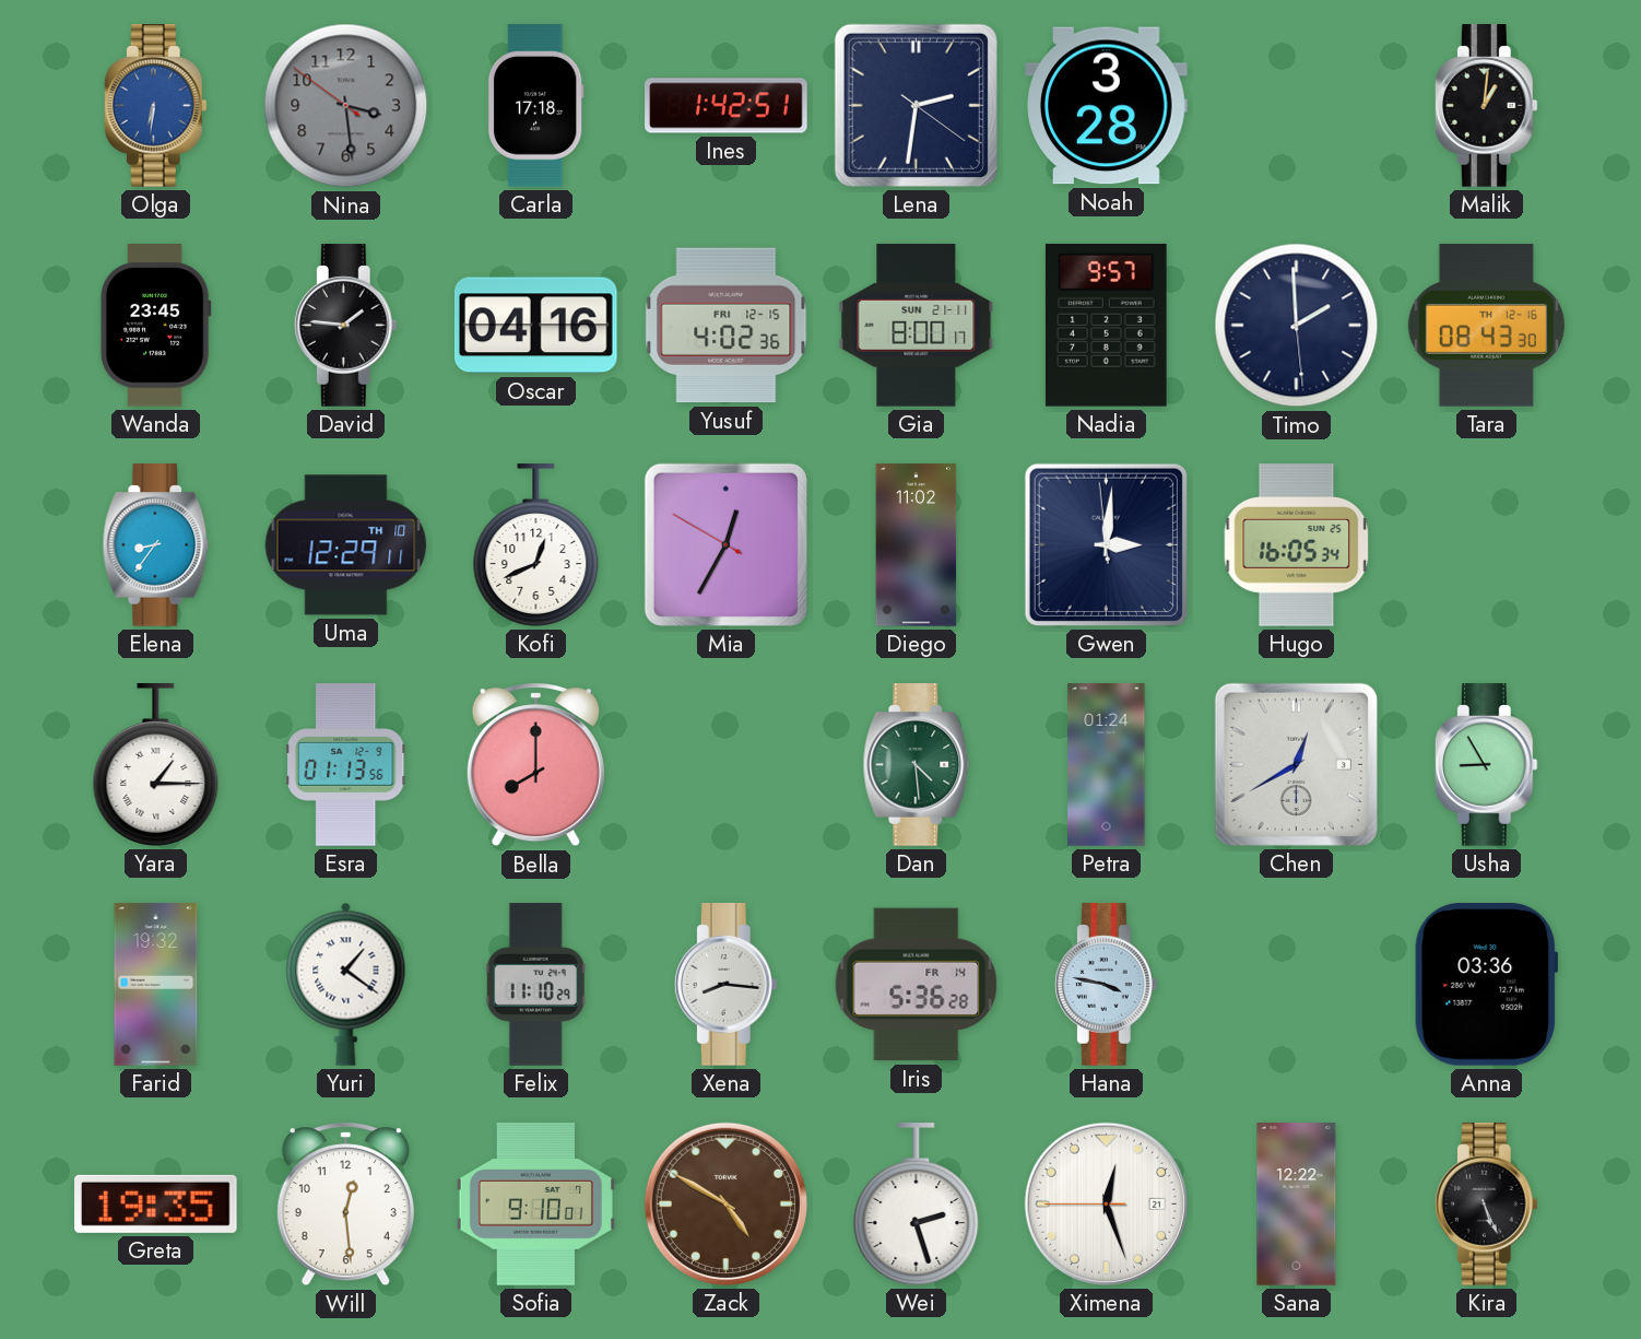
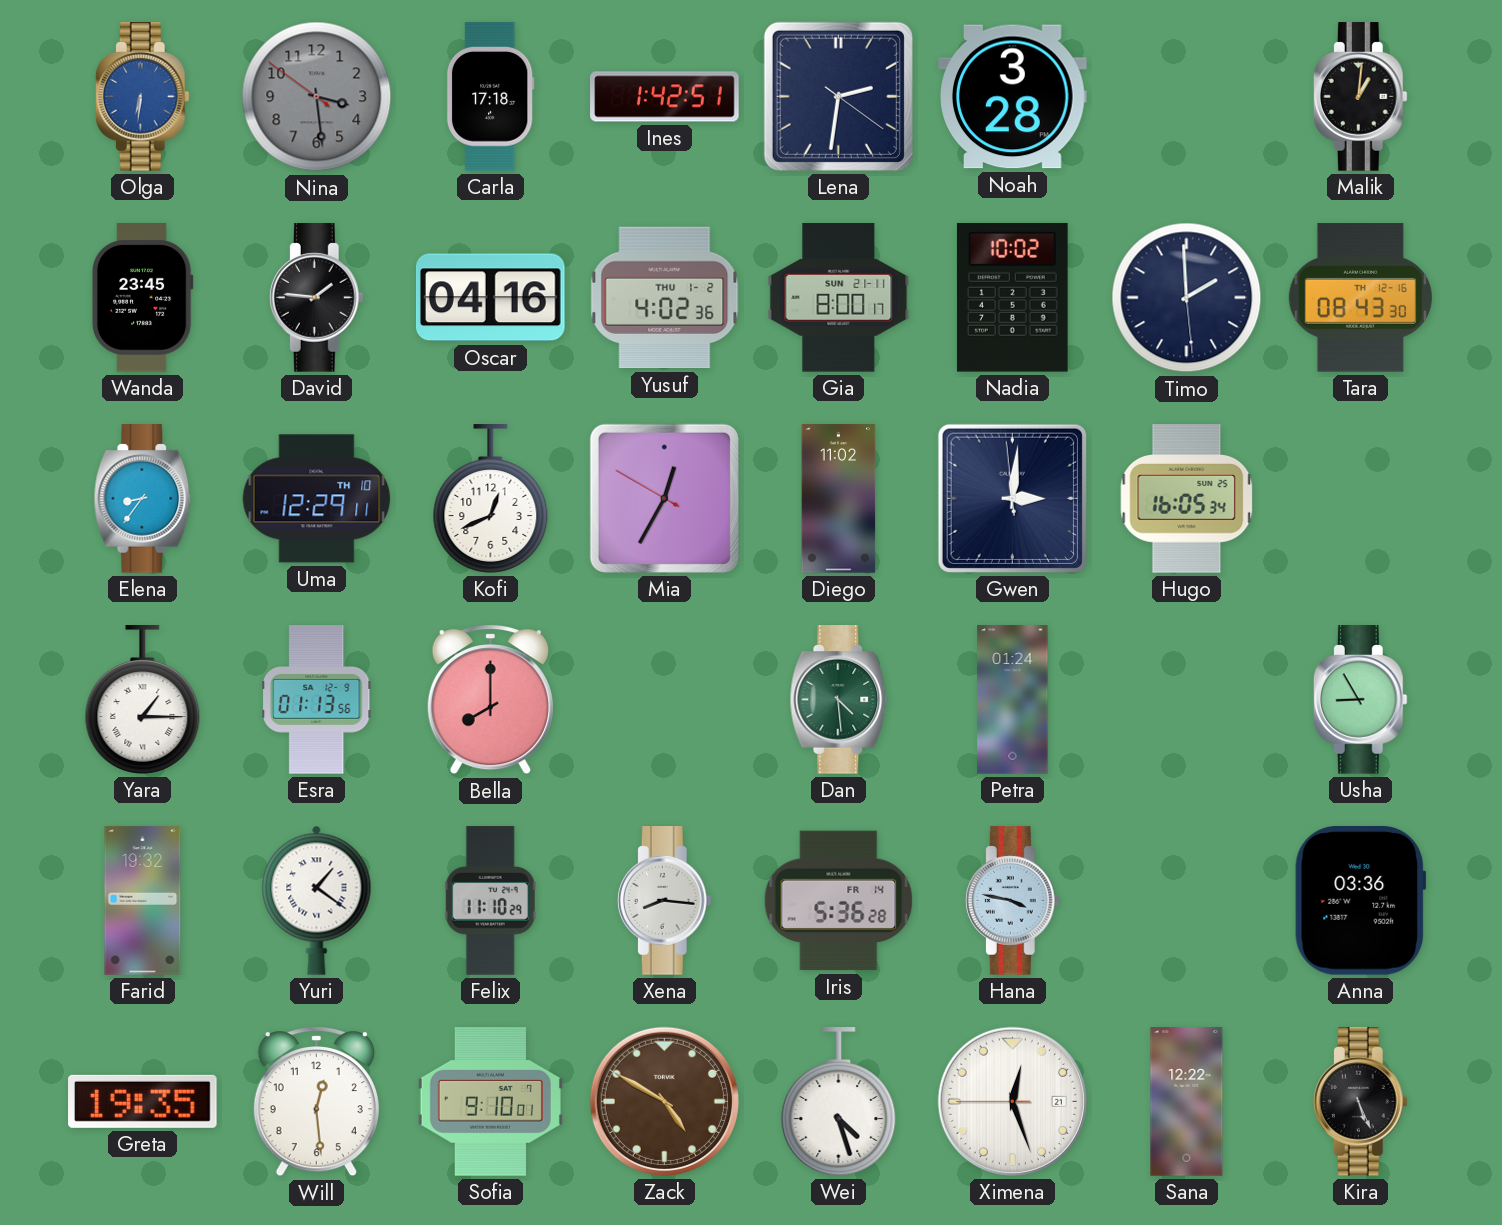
Yusuf date: FRI 12-15 -> THU 1-2
Nadia: 9:57 -> 10:02
Chen: 12:40 -> none
Wei: 2:27 -> 4:27
